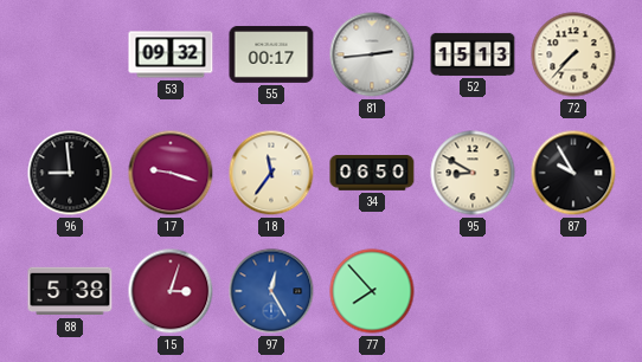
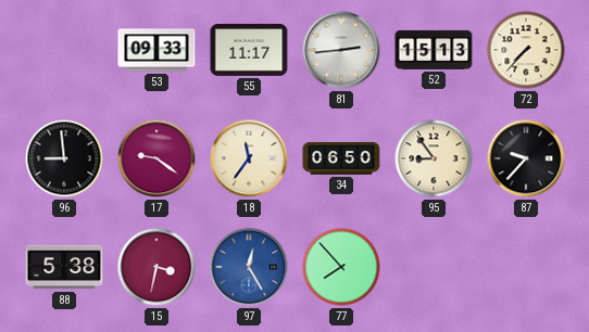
53: 09:32 -> 09:33
55: 00:17 -> 11:17
17: 9:18 -> 9:21
95: 8:50 -> 8:54
87: 9:55 -> 9:37
15: 3:03 -> 3:32
